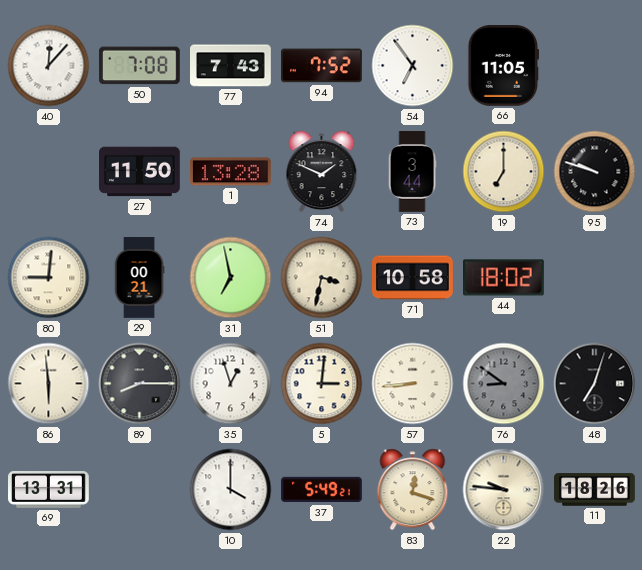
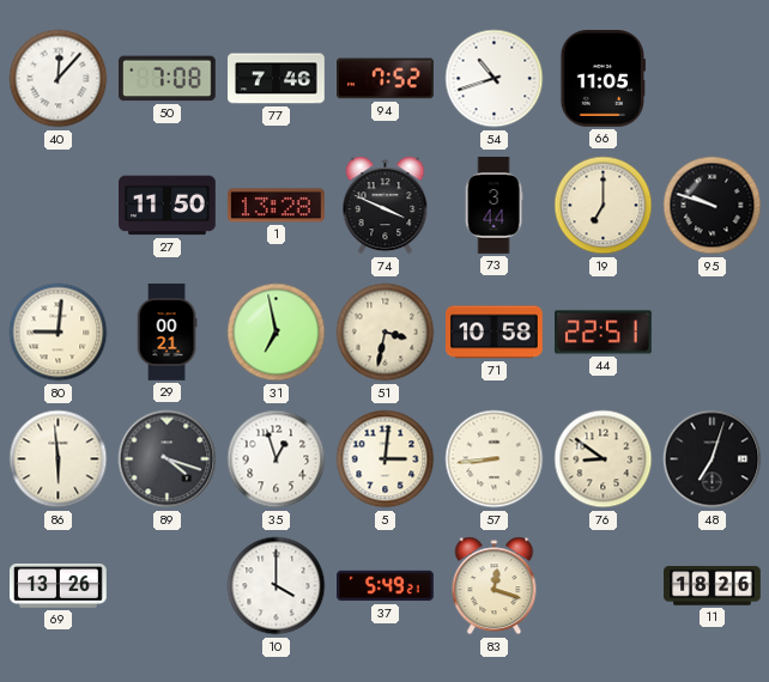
77: 7:43 -> 7:46
54: 6:54 -> 10:42
74: 1:49 -> 3:49
44: 18:02 -> 22:51
89: 8:15 -> 4:18
76 dial: grey -> cream
69: 13:31 -> 13:26
22: 9:46 -> none
